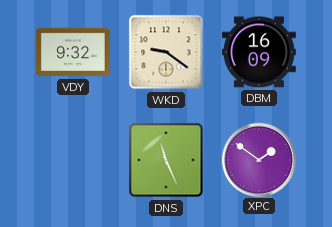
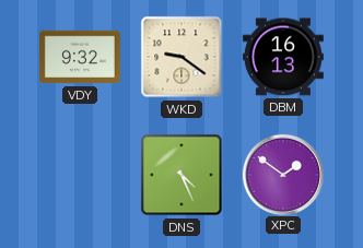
DBM: 16:09 -> 16:13
DNS: 11:26 -> 4:26
